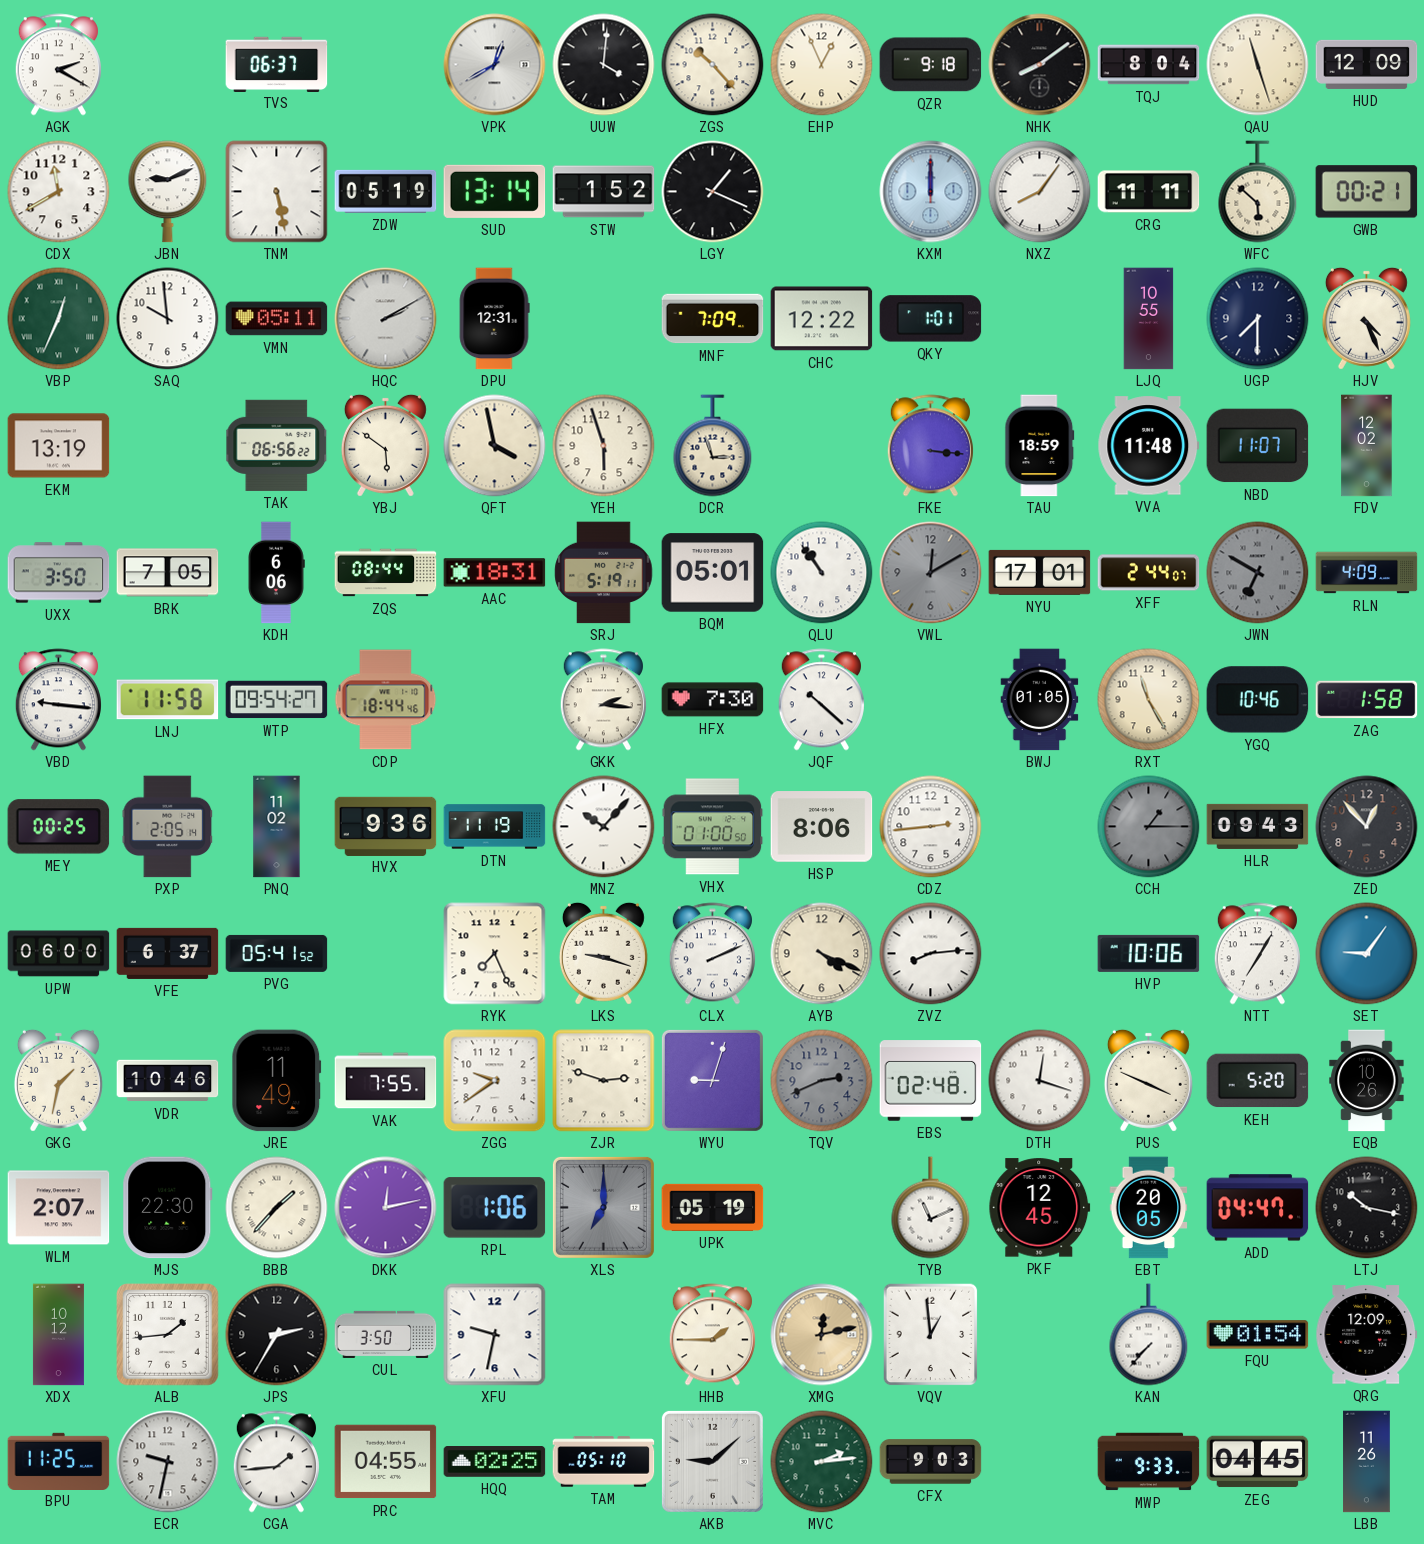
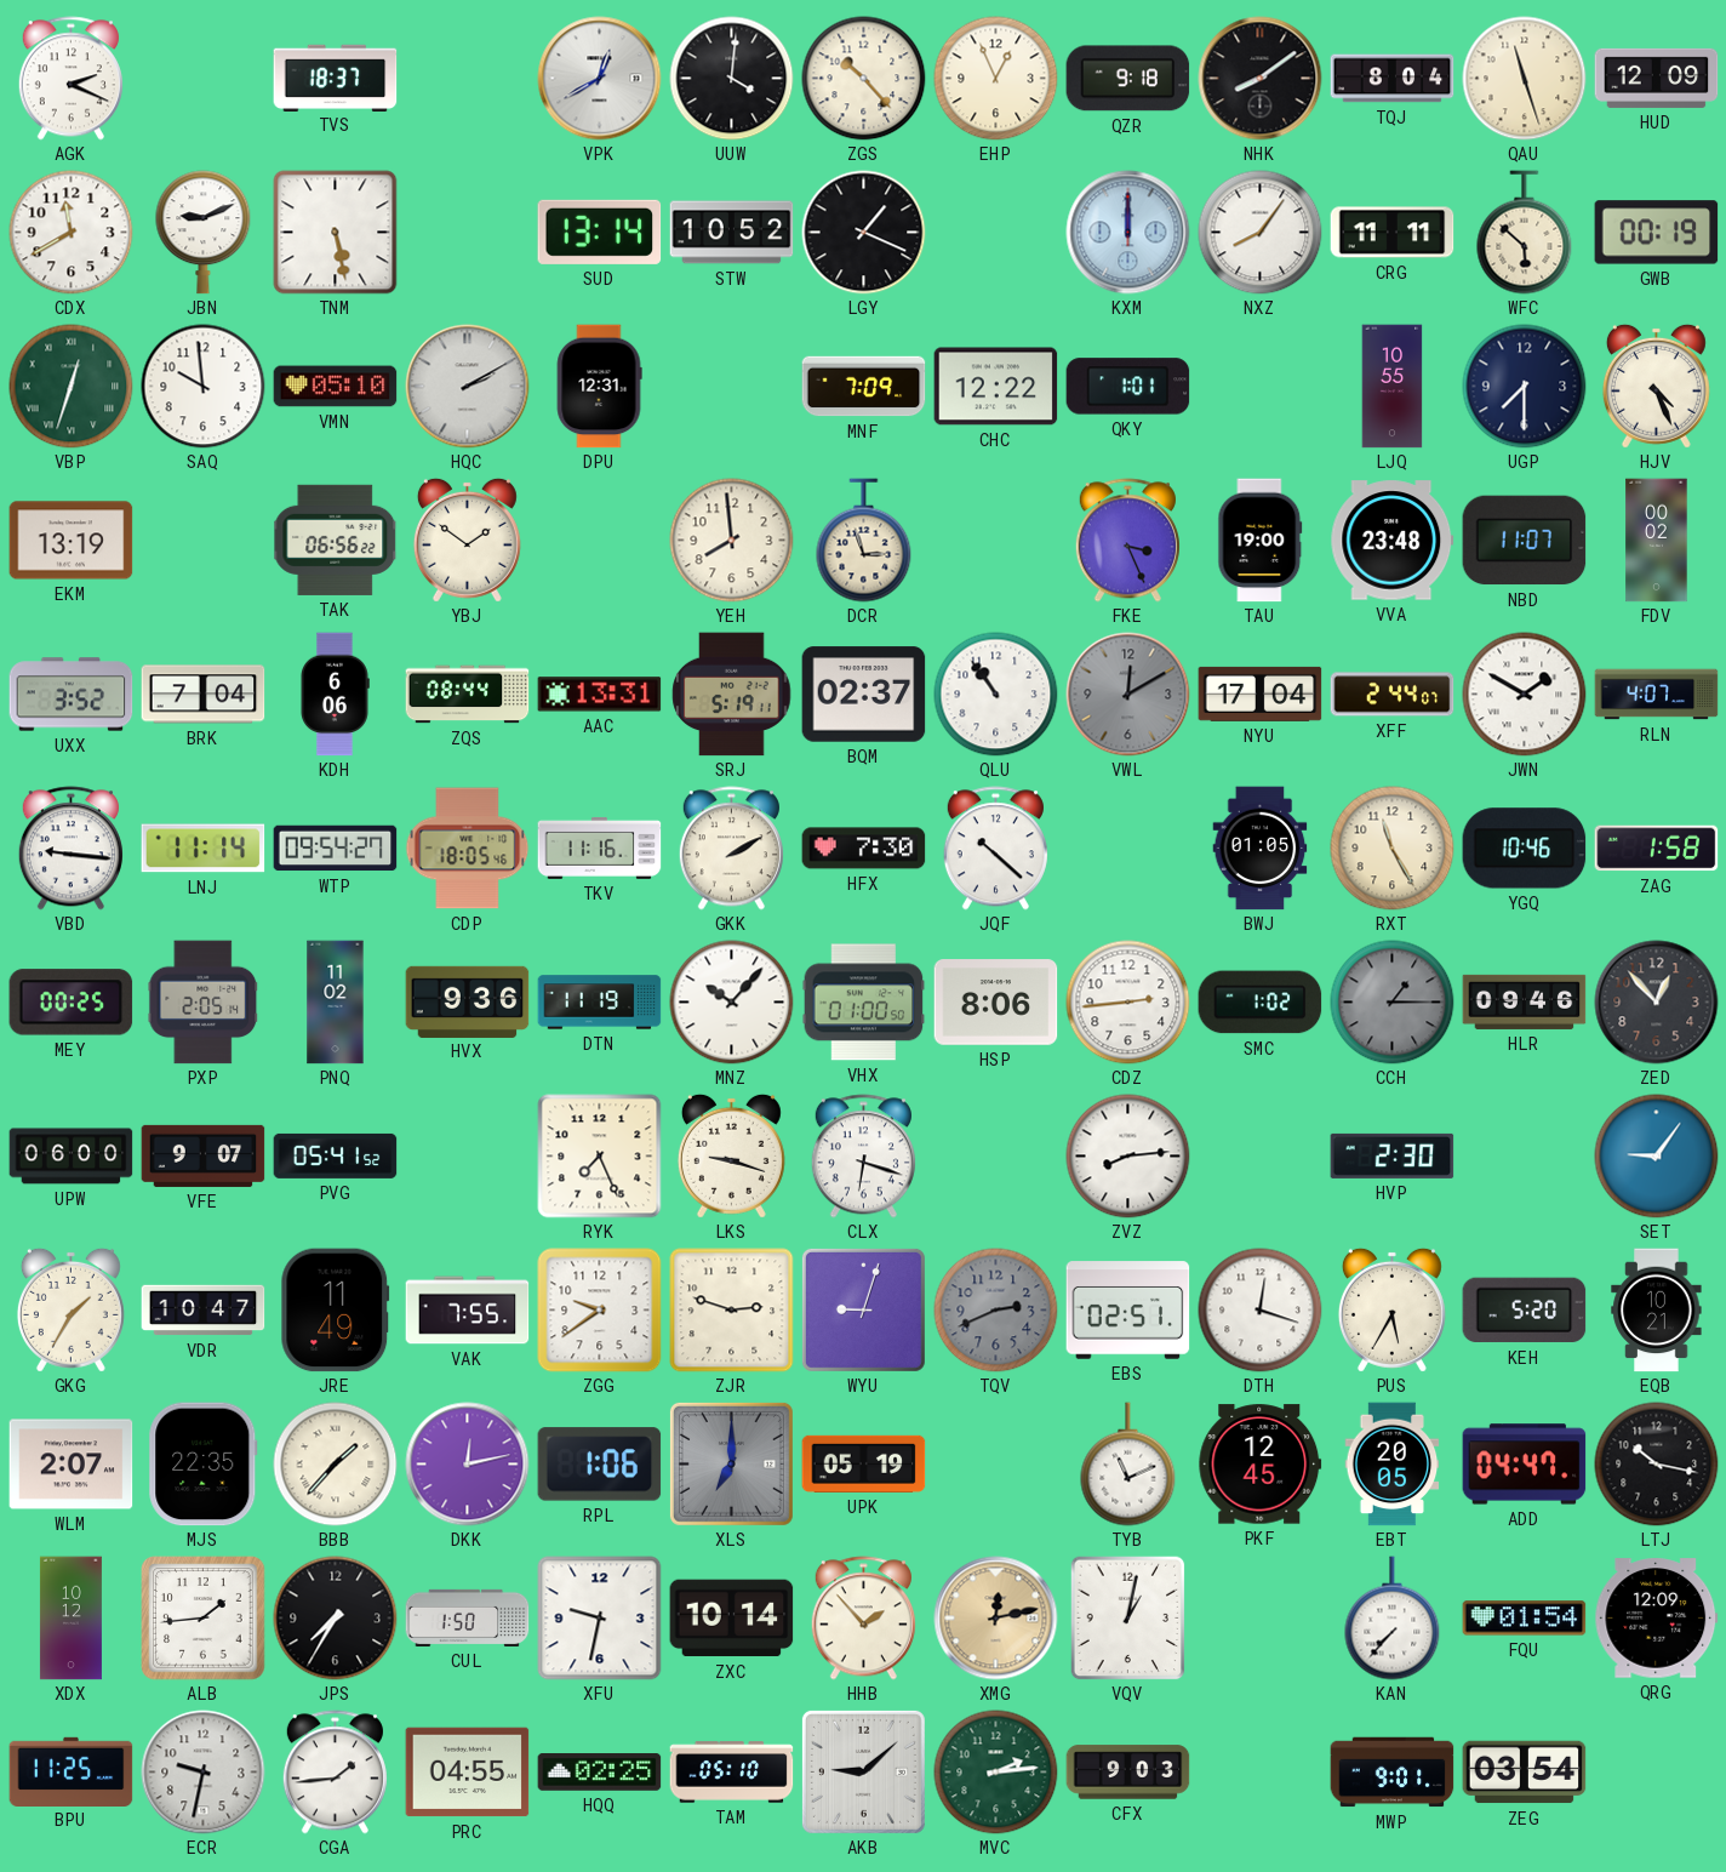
AGK: 2:20 -> 2:19
TVS: 06:37 -> 18:37
ZDW: 05:19 -> none
STW: 1:52 -> 10:52
GWB: 00:21 -> 00:19
VBP: 12:34 -> 12:33
VMN: 05:11 -> 05:10
YBJ: 5:51 -> 1:51
QFT: 3:58 -> none
YEH: 5:57 -> 7:59
FKE: 3:16 -> 3:26
TAU: 18:59 -> 19:00
VVA: 11:48 -> 23:48
FDV: 12:02 -> 00:02
UXX: 3:50 -> 3:52
BRK: 7:05 -> 7:04
AAC: 18:31 -> 13:31
BQM: 05:01 -> 02:37
NYU: 17:01 -> 17:04
JWN: 6:50 -> 1:50
JWN dial: grey -> white
RLN: 4:09 -> 4:07
LNJ: 11:58 -> 11:14
CDP: 18:44 -> 18:05
TKV: none -> 11:16
GKK: 2:16 -> 2:10
SMC: none -> 1:02
HLR: 09:43 -> 09:46
VFE: 6:37 -> 9:07
CLX: 2:11 -> 6:18
AYB: 4:19 -> none
HVP: 10:06 -> 2:30
NTT: 7:05 -> none
GKG: 1:32 -> 1:35
VDR: 10:46 -> 10:47
EBS: 02:48 -> 02:51
PUS: 3:49 -> 5:35
EQB: 10:26 -> 10:21
MJS: 22:30 -> 22:35
JPS: 2:35 -> 7:35
CUL: 3:50 -> 1:50
ZXC: none -> 10:14
HHB: 1:45 -> 1:53
VQV: 12:59 -> 1:02
MWP: 9:33 -> 9:01
ZEG: 04:45 -> 03:54
LBB: 11:26 -> none
